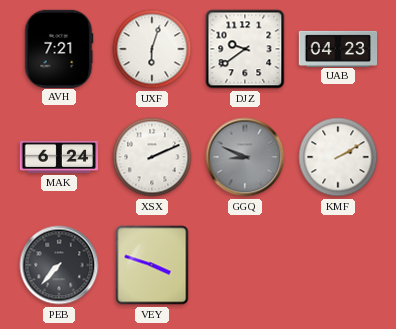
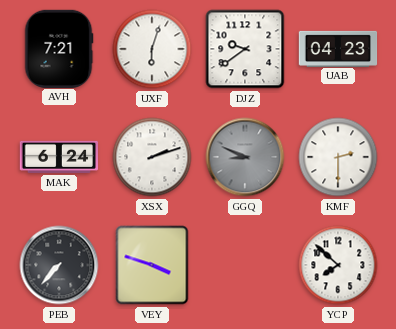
XSX: 2:11 -> 2:12
KMF: 2:10 -> 2:30
YCP: none -> 7:52
